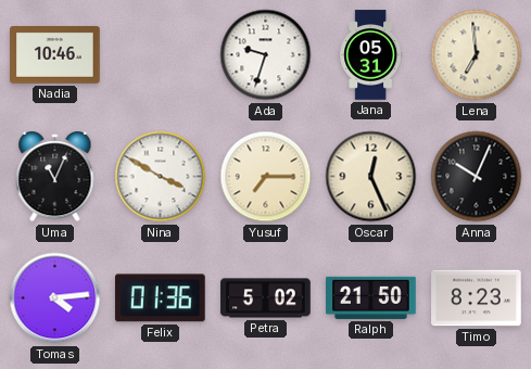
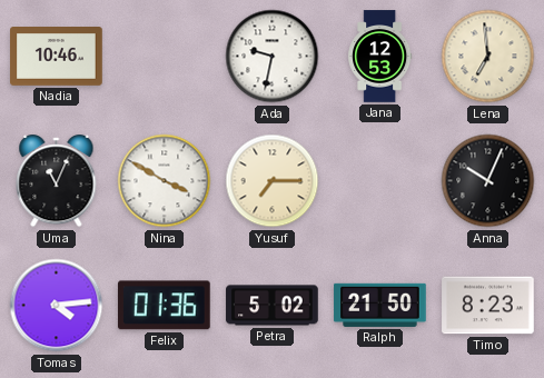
Ada: 9:33 -> 9:32
Jana: 05:31 -> 12:53
Oscar: 12:26 -> none
